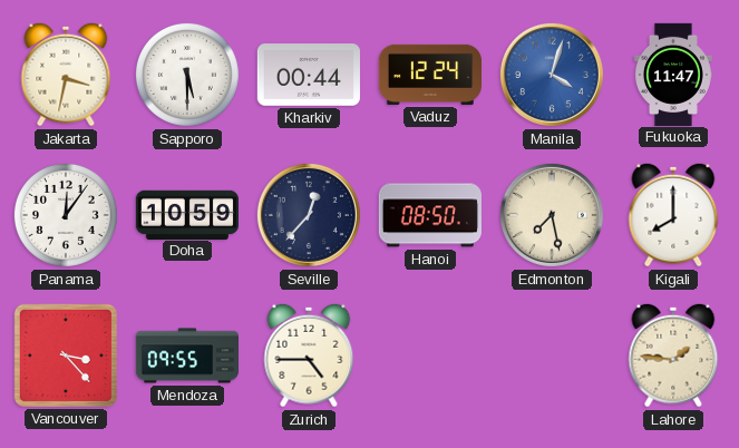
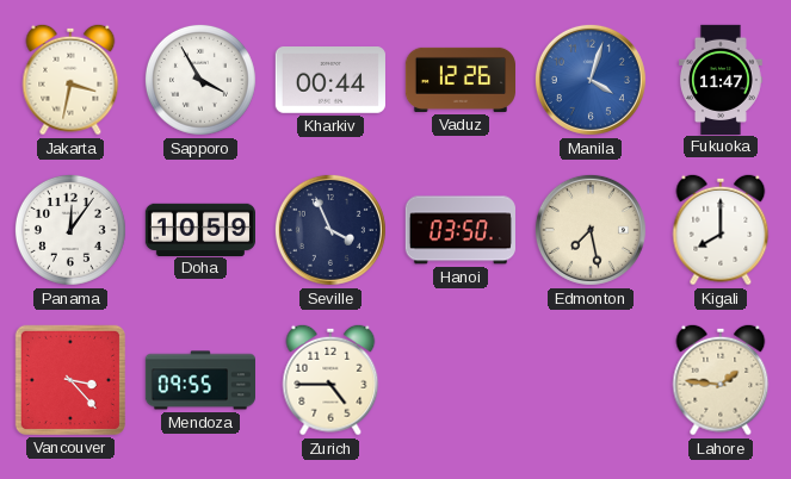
Sapporo: 5:30 -> 3:55
Vaduz: 12:24 -> 12:26
Seville: 12:37 -> 3:56
Hanoi: 08:50 -> 03:50
